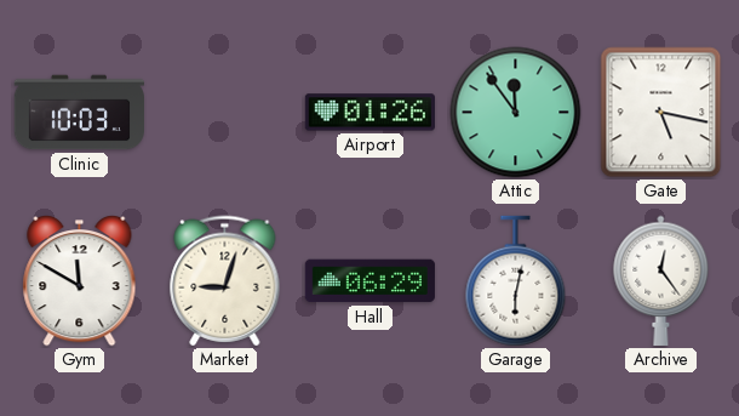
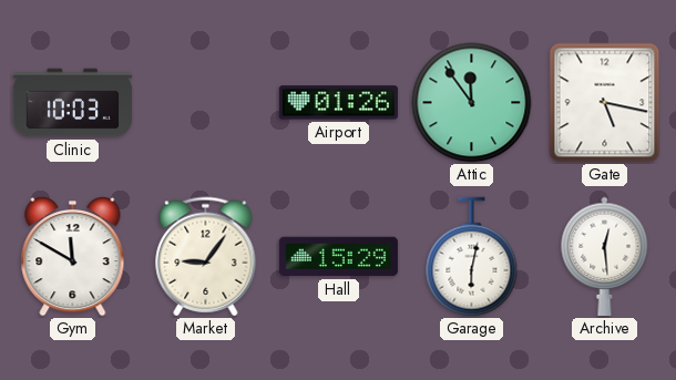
Market: 9:03 -> 9:06
Hall: 06:29 -> 15:29
Archive: 12:24 -> 12:29
